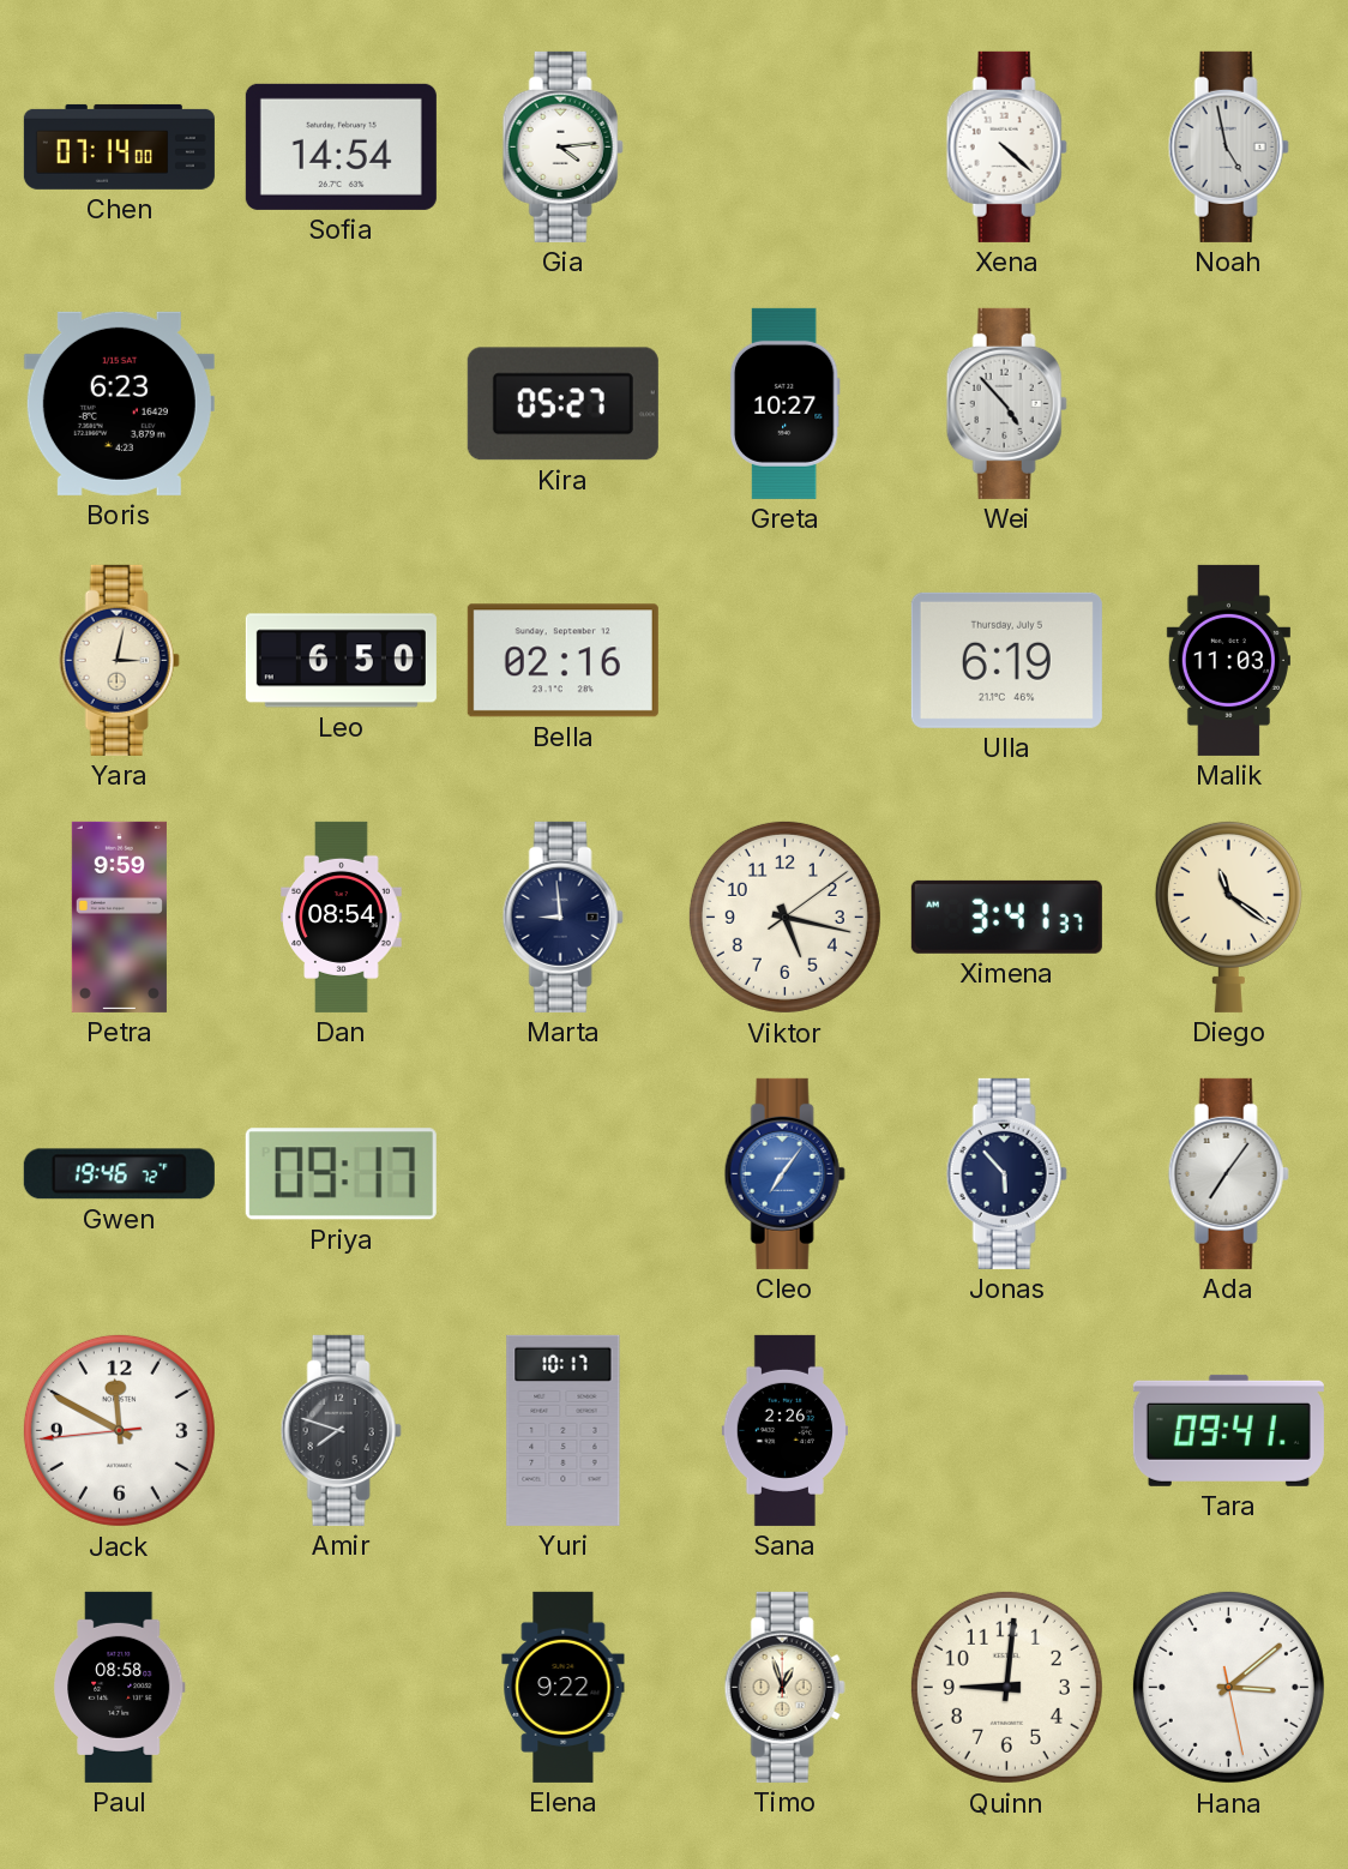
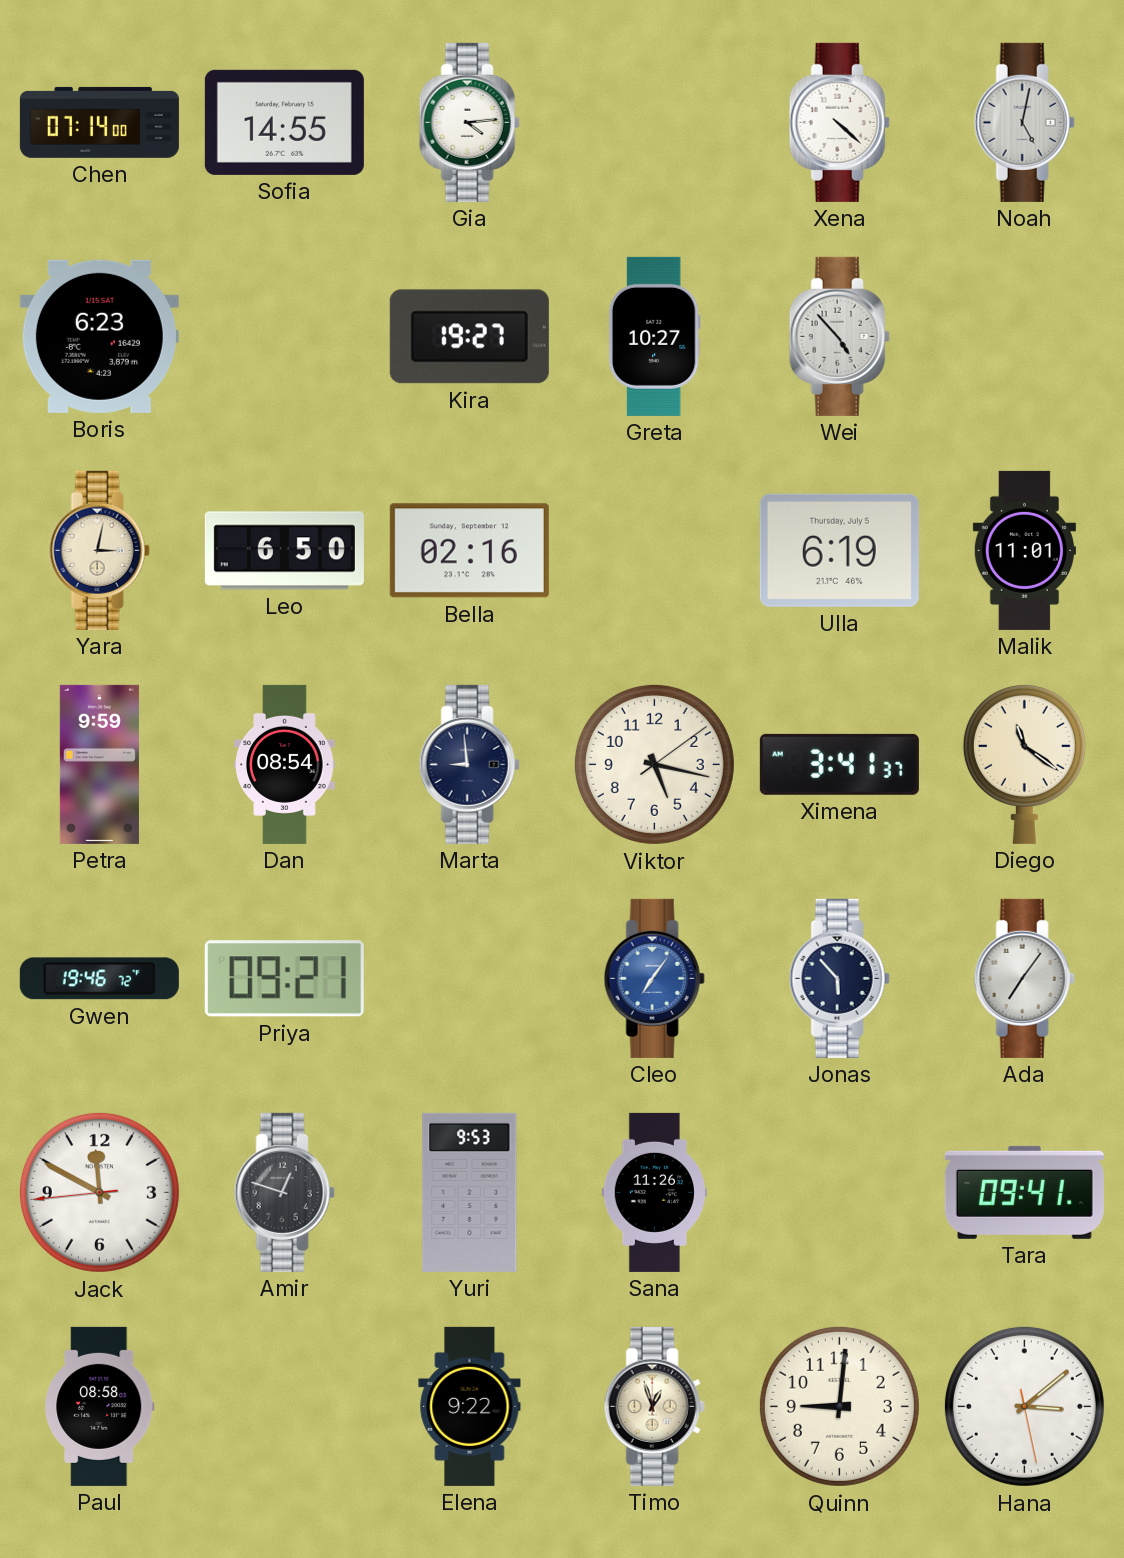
Sofia: 14:54 -> 14:55
Noah: 4:58 -> 5:02
Kira: 05:27 -> 19:27
Malik: 11:03 -> 11:01
Priya: 09:17 -> 09:21
Amir: 7:48 -> 12:48
Yuri: 10:17 -> 9:53
Sana: 2:26 -> 11:26
